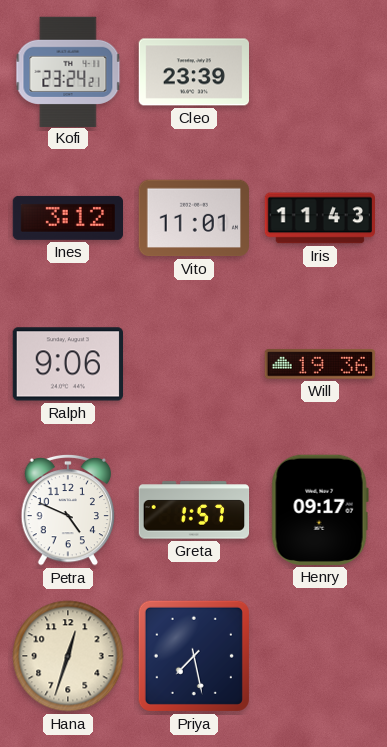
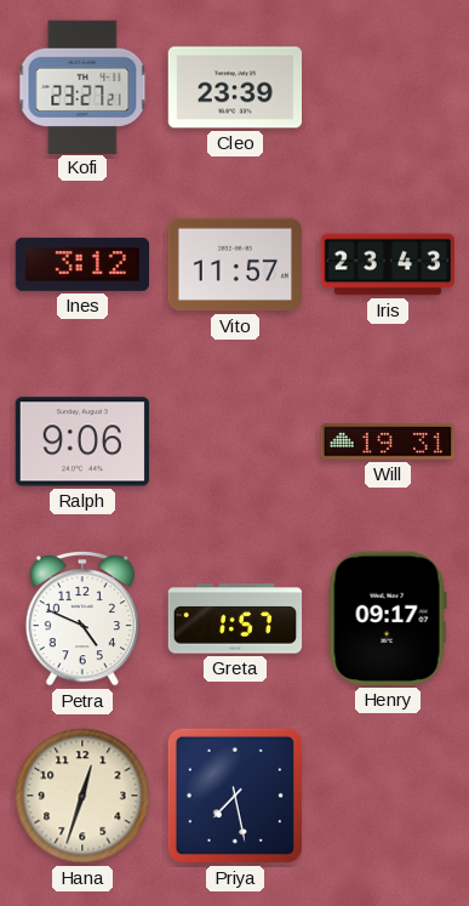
Kofi: 23:24 -> 23:27
Vito: 11:01 -> 11:57
Iris: 11:43 -> 23:43
Will: 19:36 -> 19:31
